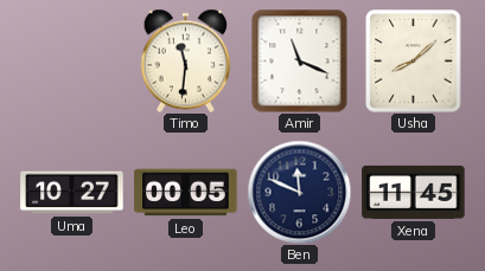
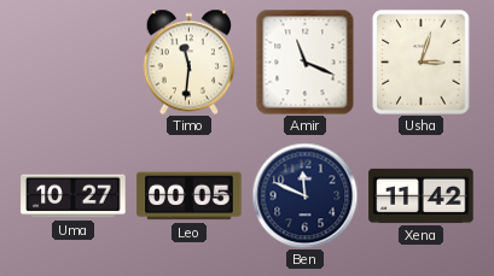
Usha: 8:08 -> 3:03
Xena: 11:45 -> 11:42
